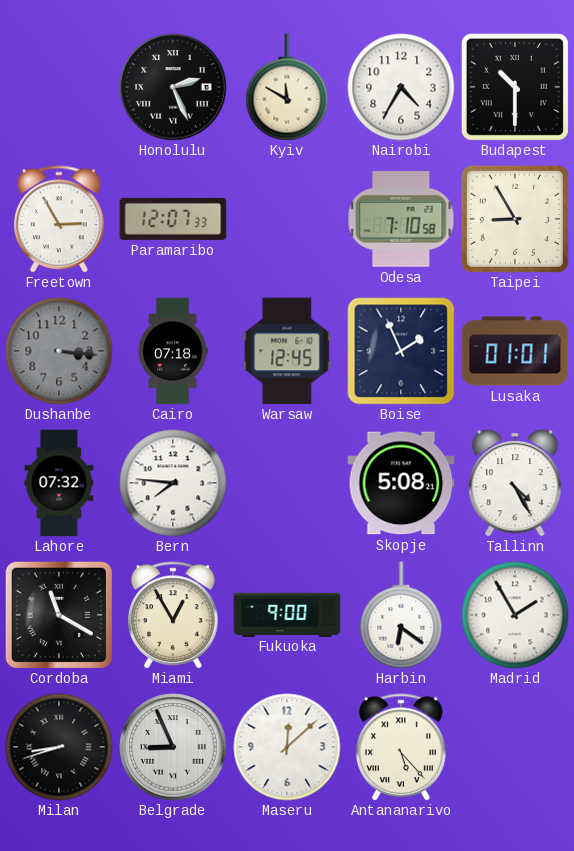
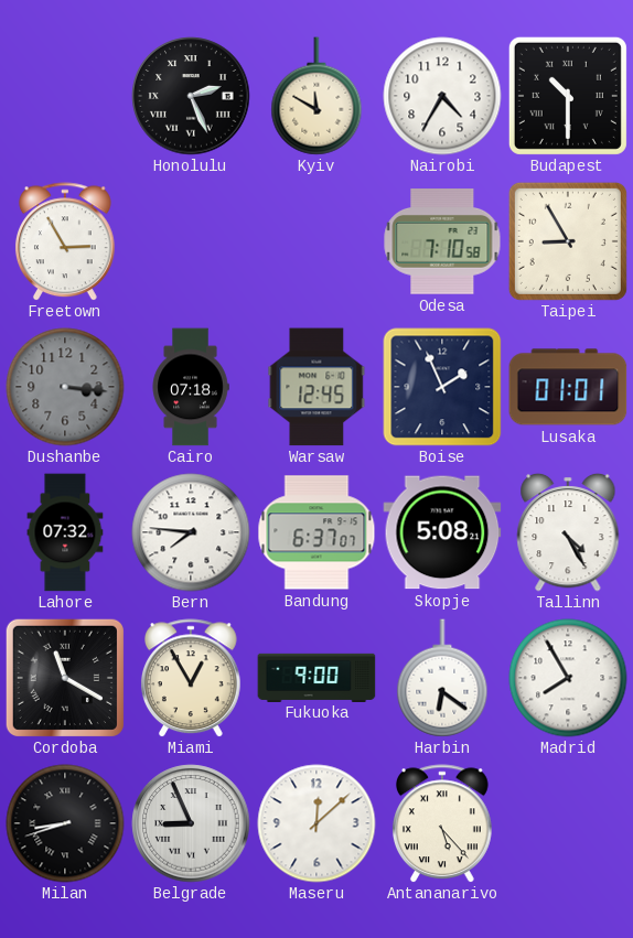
Paramaribo: 12:07 -> none
Bandung: none -> 6:37
Madrid: 1:55 -> 7:55
